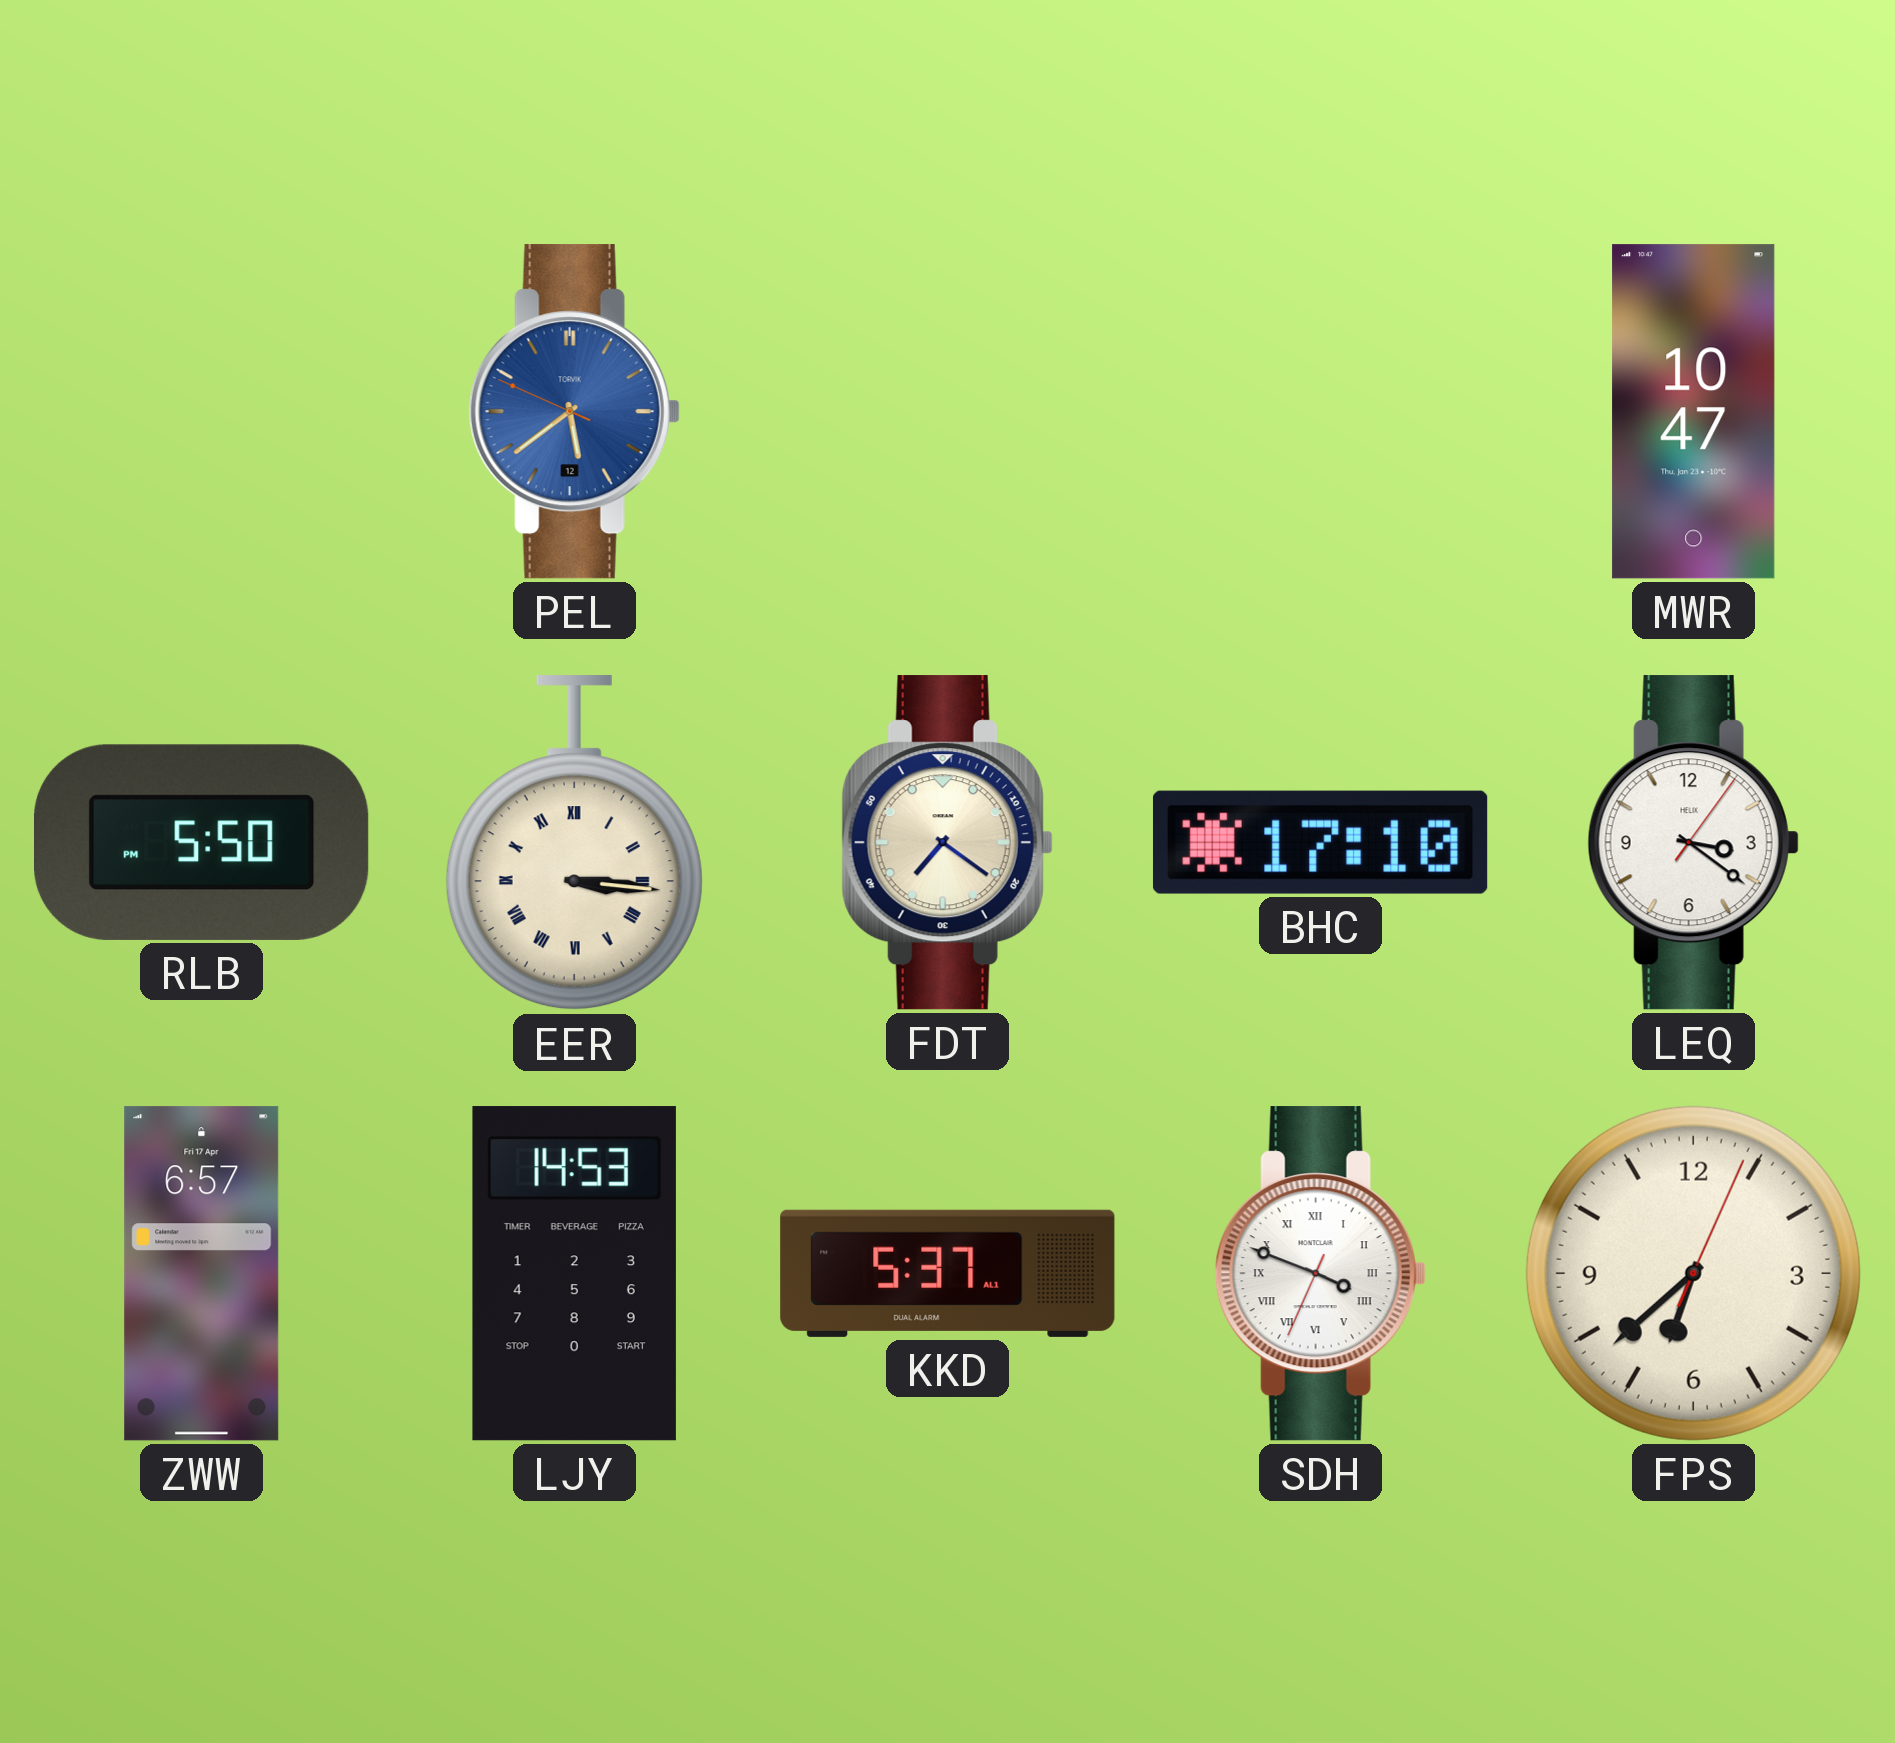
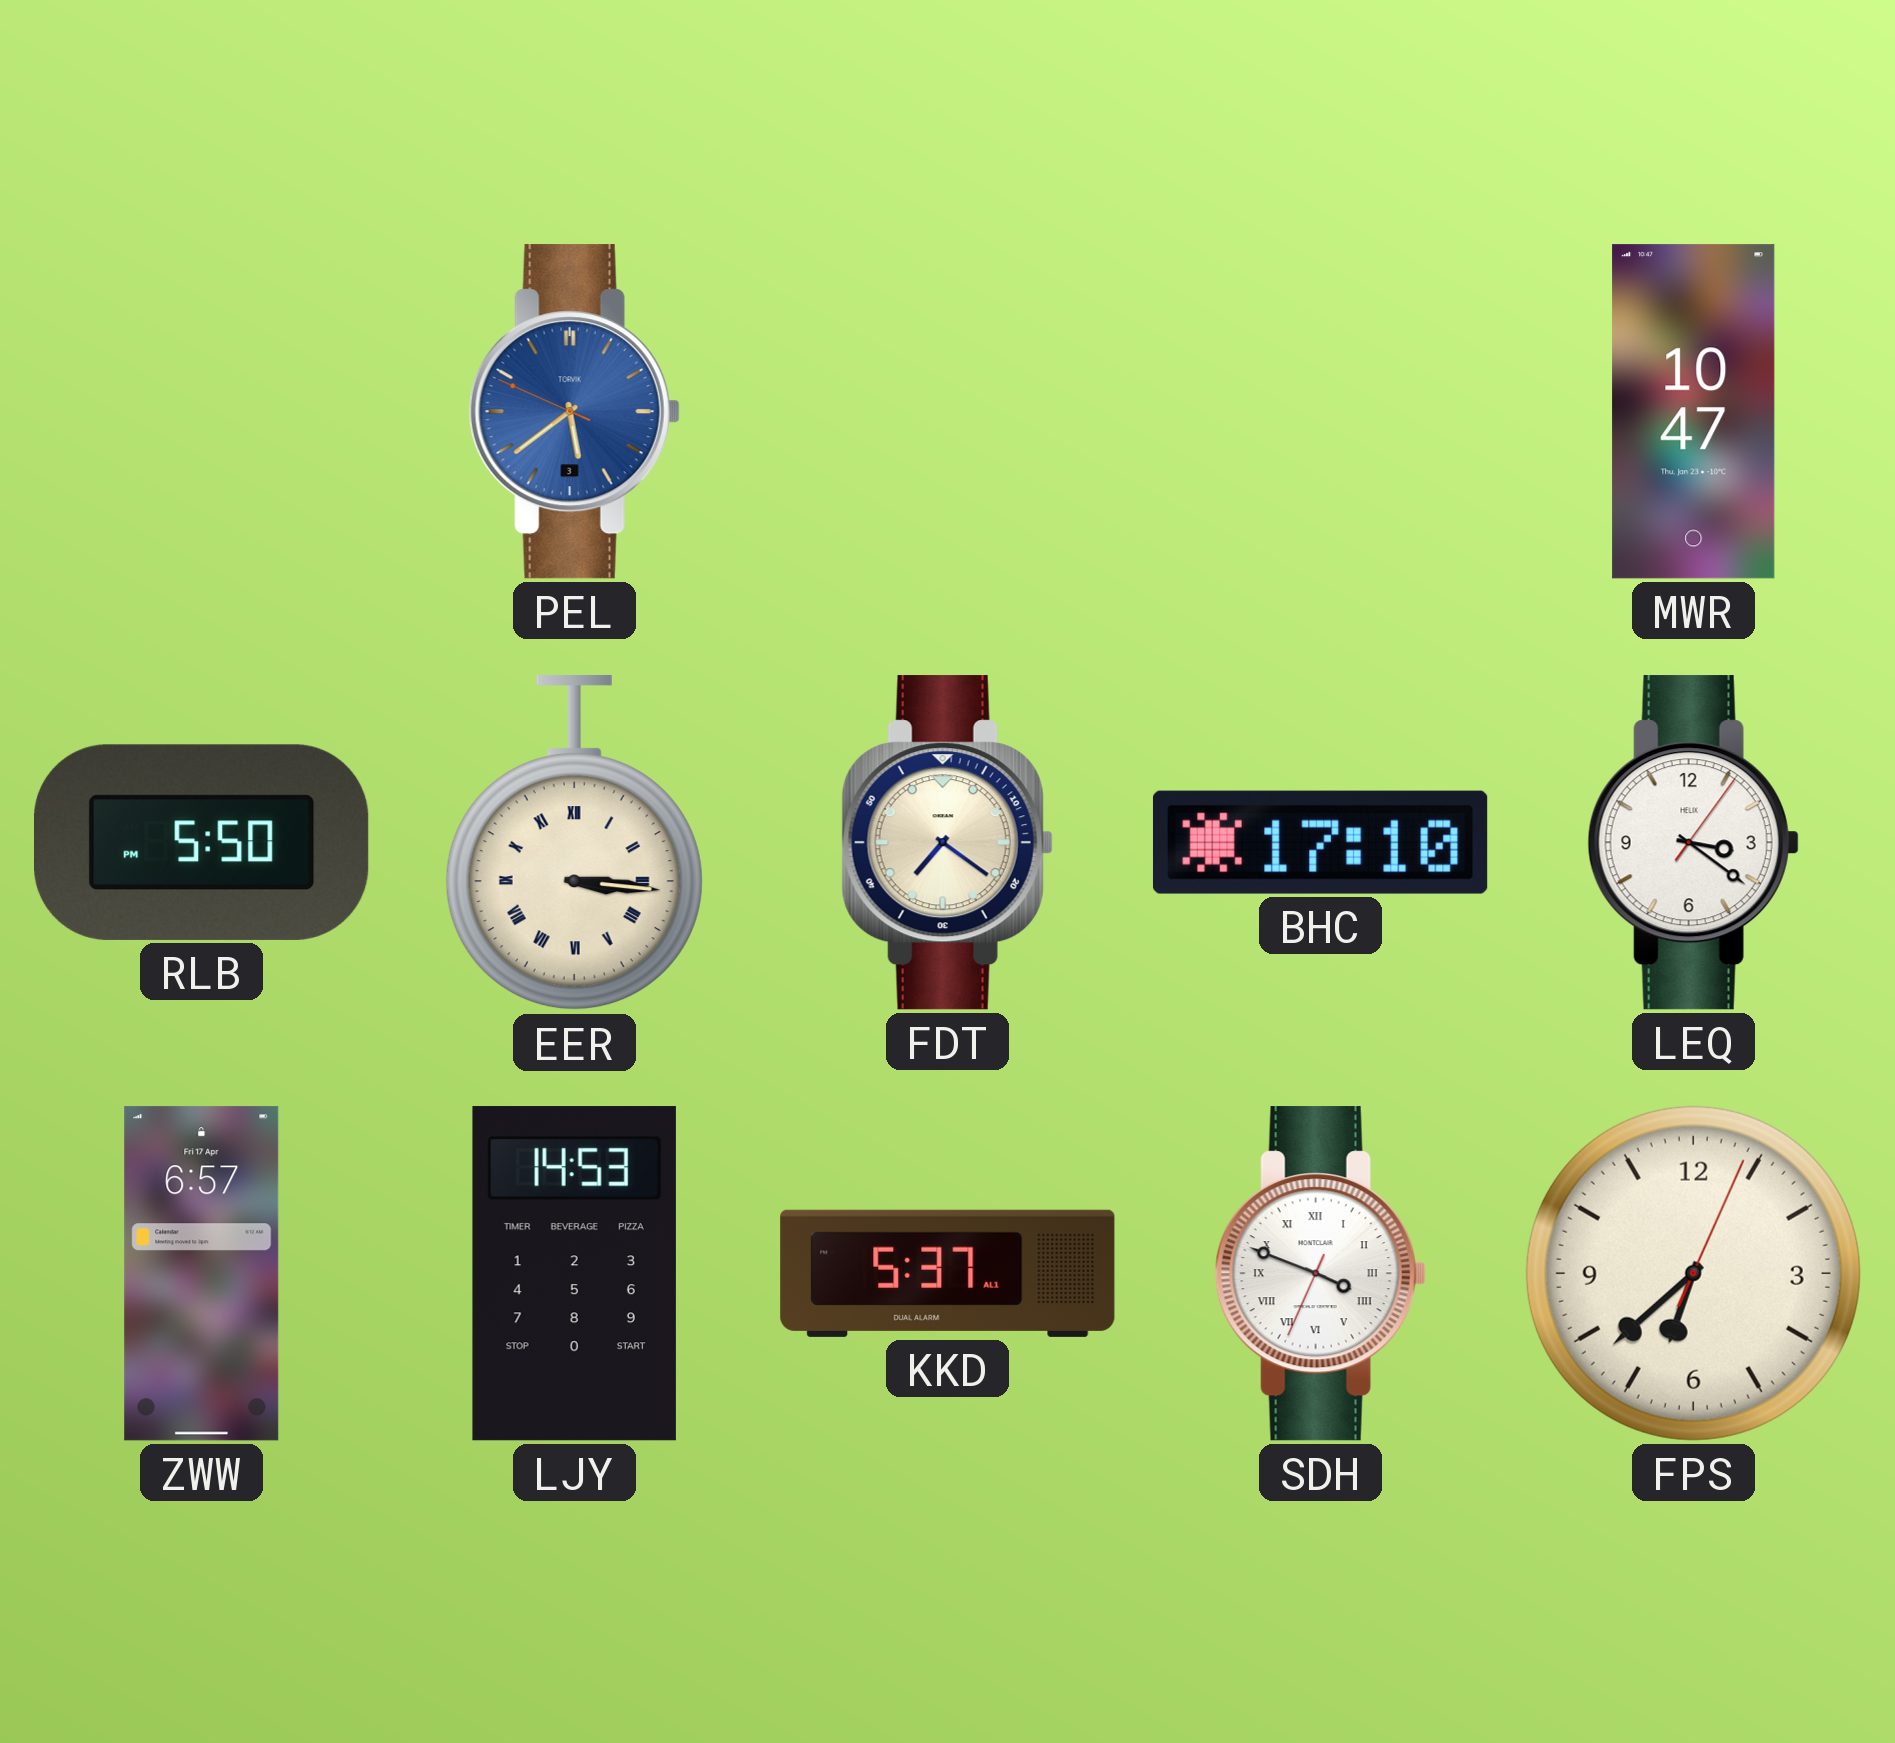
PEL date: 12 -> 3
